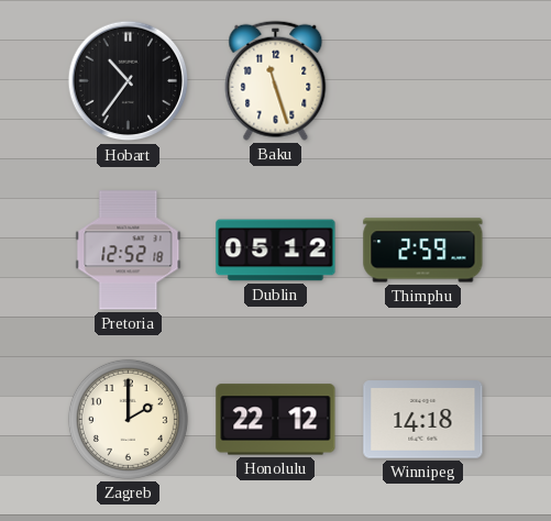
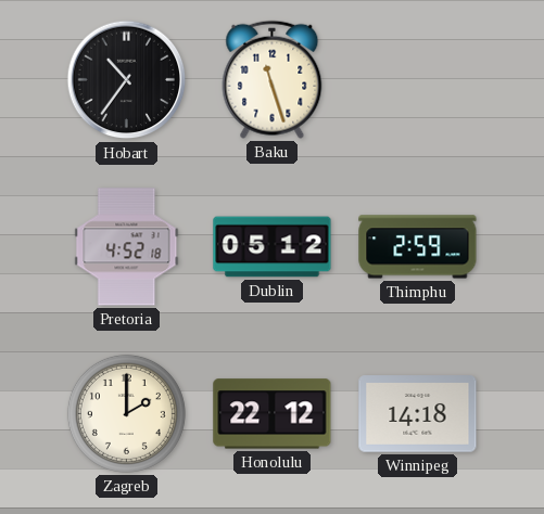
Pretoria: 12:52 -> 4:52
